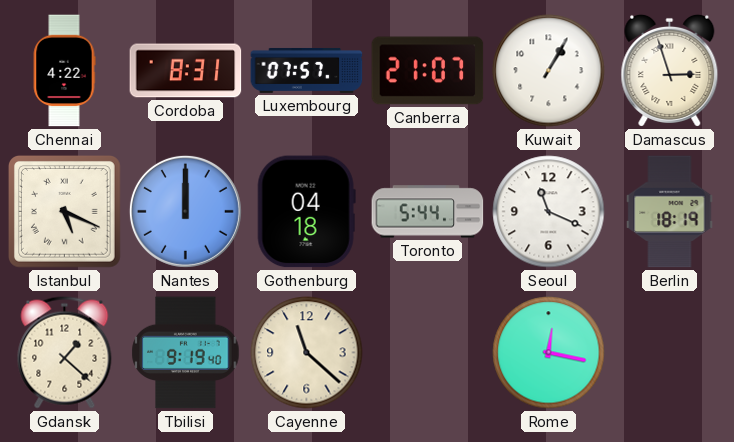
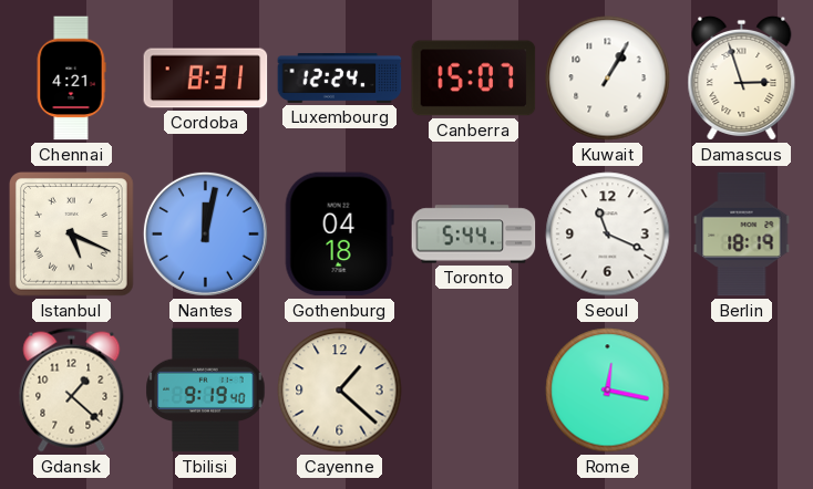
Chennai: 4:22 -> 4:21
Luxembourg: 07:57 -> 12:24
Canberra: 21:07 -> 15:07
Nantes: 12:00 -> 12:02
Cayenne: 11:22 -> 1:22
